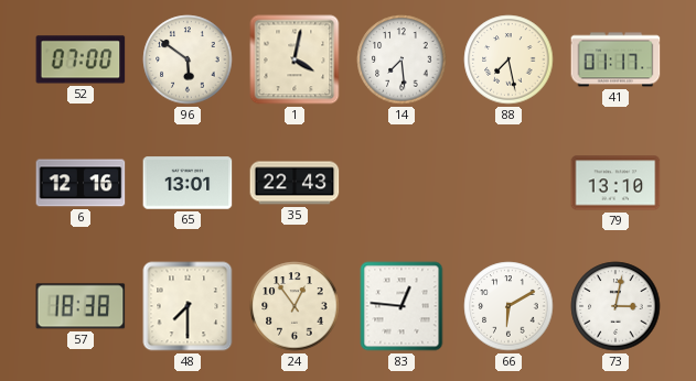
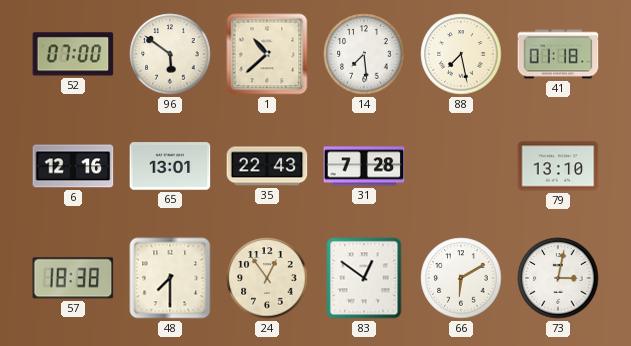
1: 4:02 -> 10:38
41: 01:17 -> 01:18
31: none -> 7:28
83: 12:46 -> 12:51
